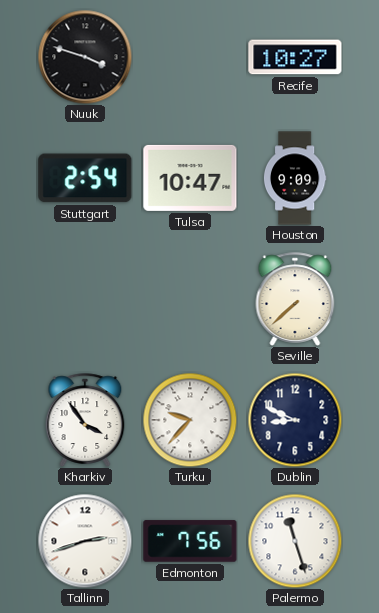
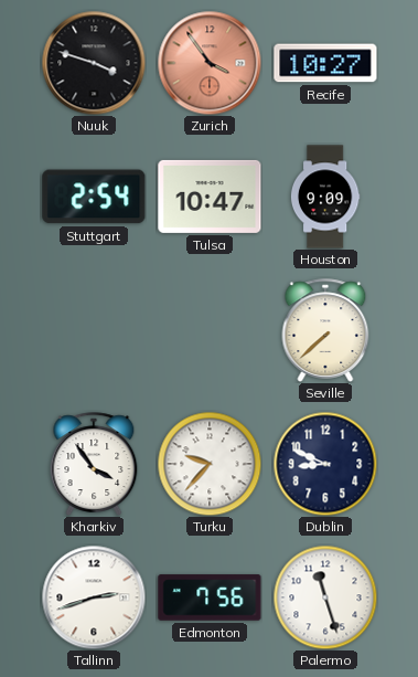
Zurich: none -> 3:54
